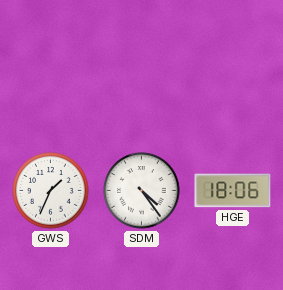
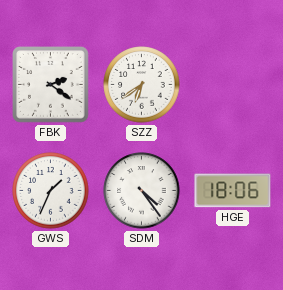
FBK: none -> 2:21
SZZ: none -> 6:39
